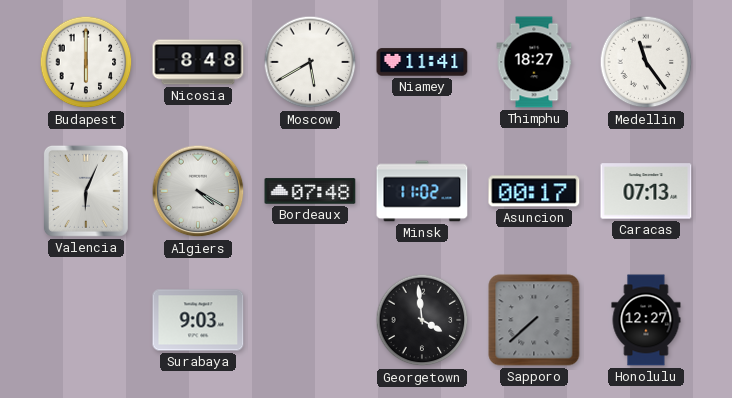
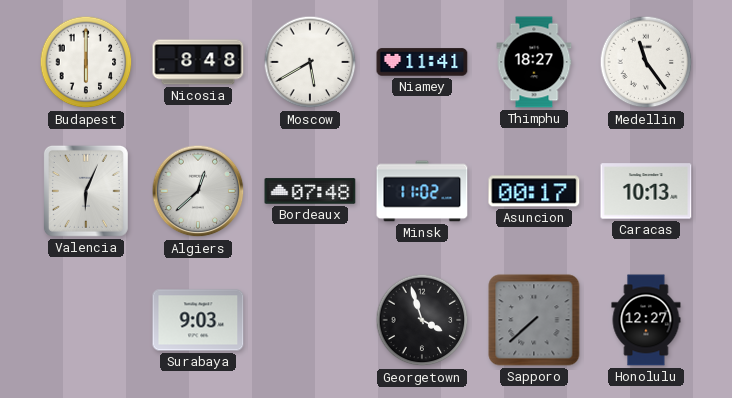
Algiers: 4:20 -> 12:38
Caracas: 07:13 -> 10:13
Georgetown: 3:59 -> 3:57
